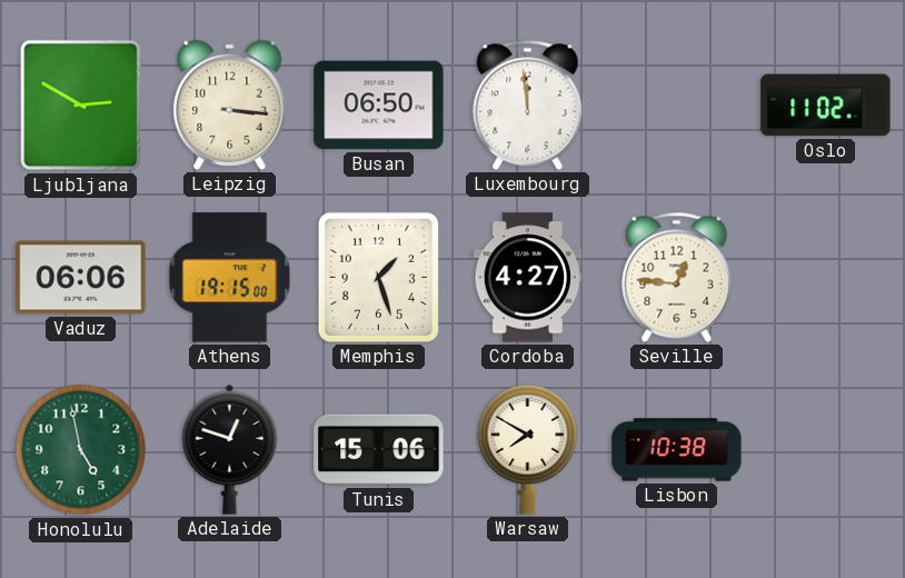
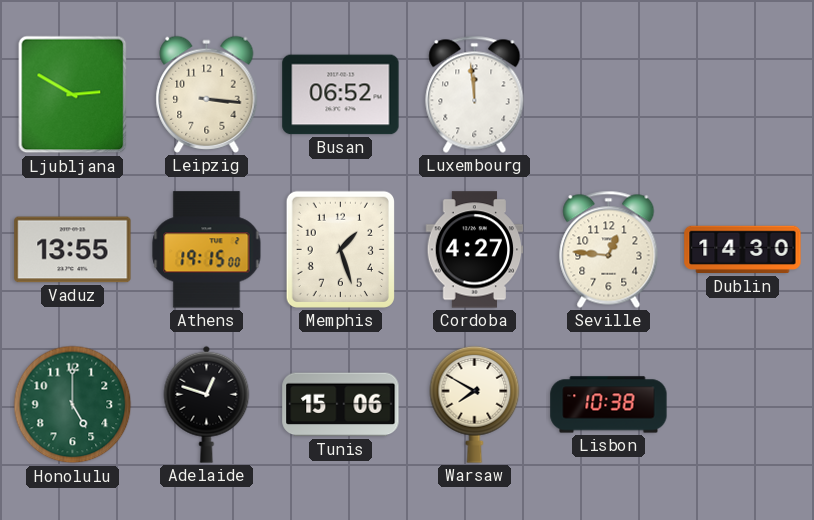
Busan: 06:50 -> 06:52
Oslo: 11:02 -> none
Vaduz: 06:06 -> 13:55
Dublin: none -> 14:30
Honolulu: 4:58 -> 5:00
